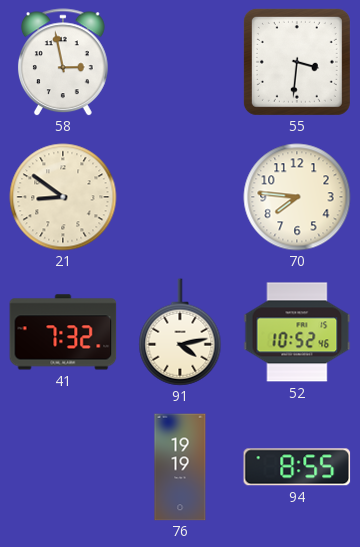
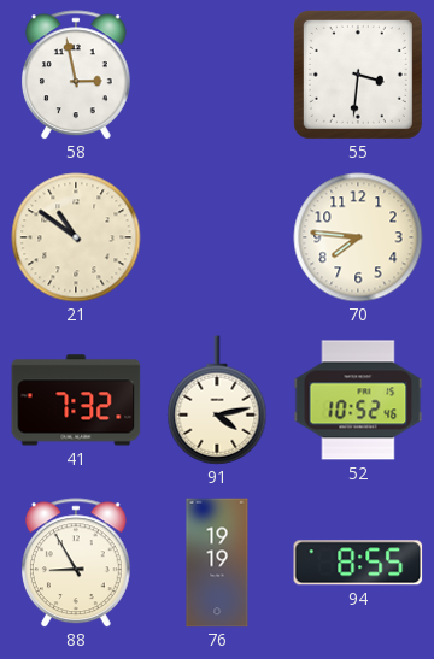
21: 8:51 -> 10:51
88: none -> 8:55
